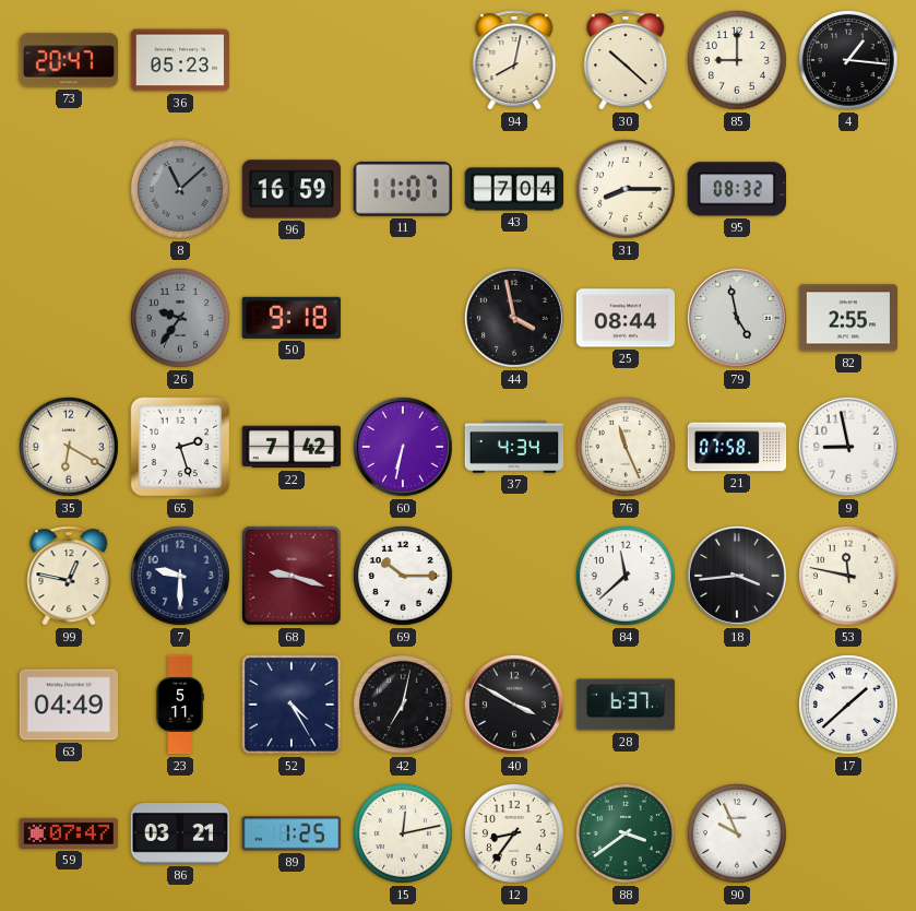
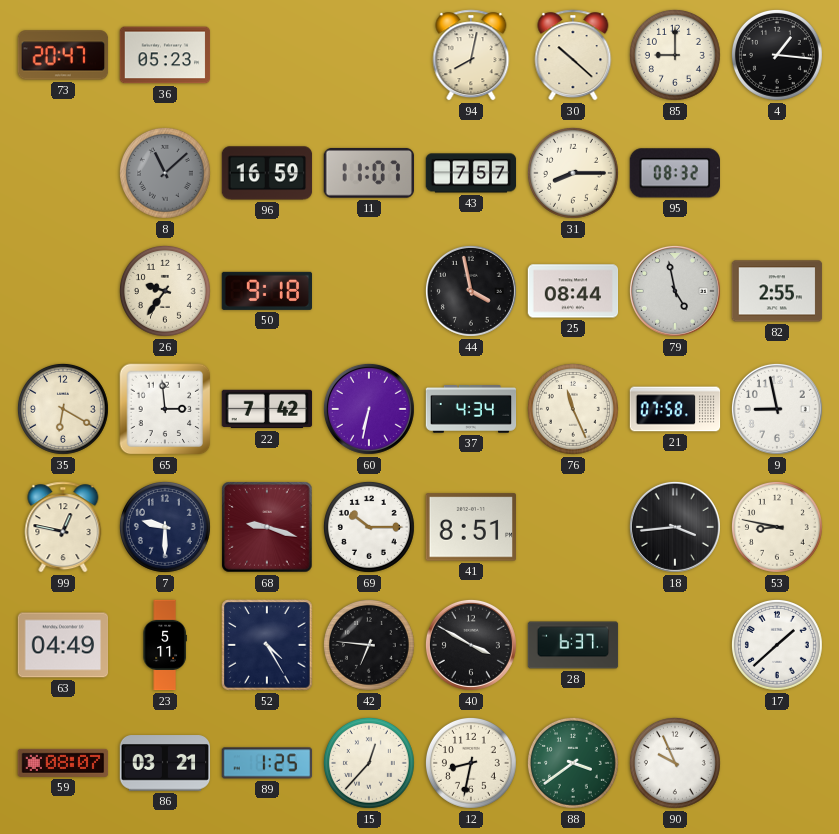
43: 7:04 -> 7:57
26 dial: grey -> cream
65: 2:27 -> 2:59
41: none -> 8:51
84: 11:38 -> none
53: 11:47 -> 8:47
42: 7:02 -> 6:46
59: 07:47 -> 08:07
15: 12:13 -> 12:37
12: 8:36 -> 8:32
